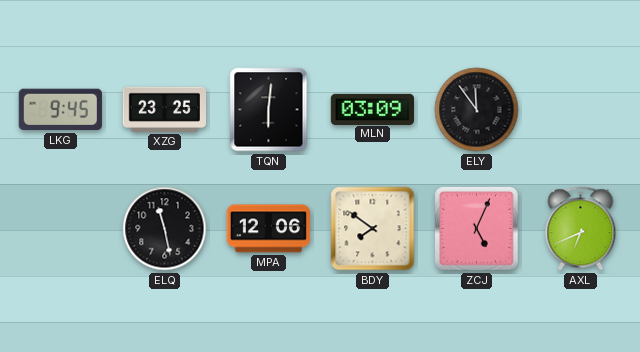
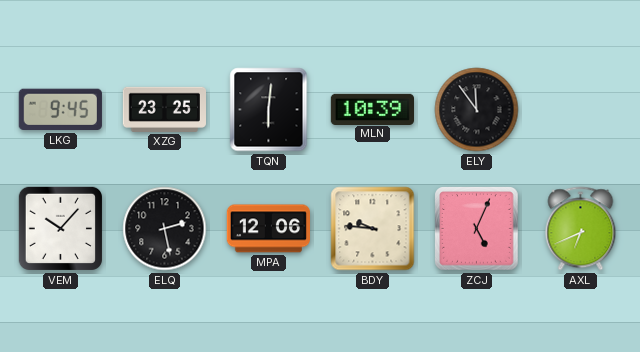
MLN: 03:09 -> 10:39
VEM: none -> 10:07
ELQ: 11:28 -> 2:28
BDY: 7:51 -> 9:46
